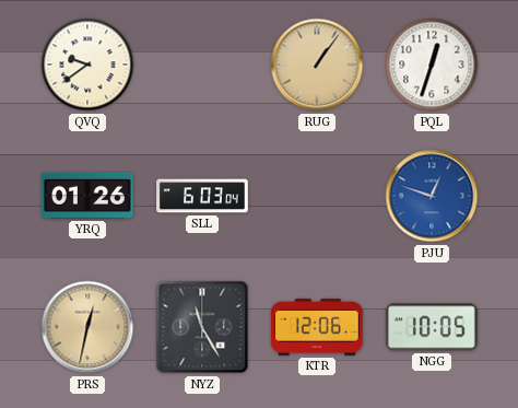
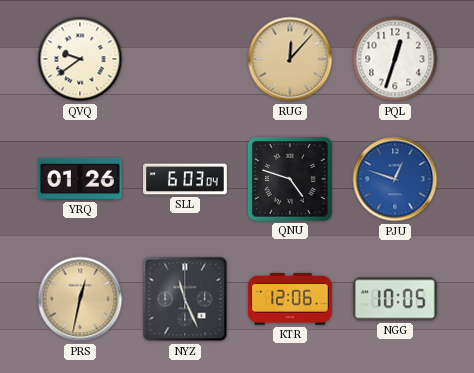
RUG: 1:06 -> 12:07
QNU: none -> 4:48
NYZ: 11:25 -> 11:26
